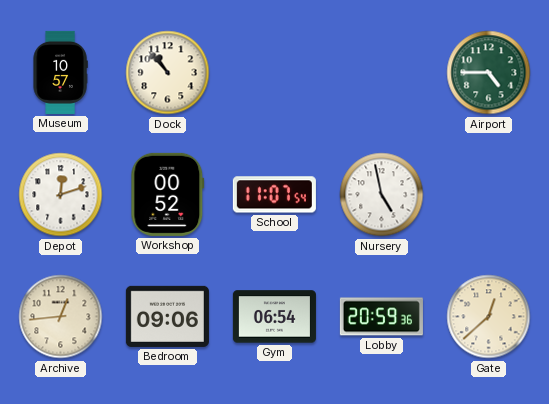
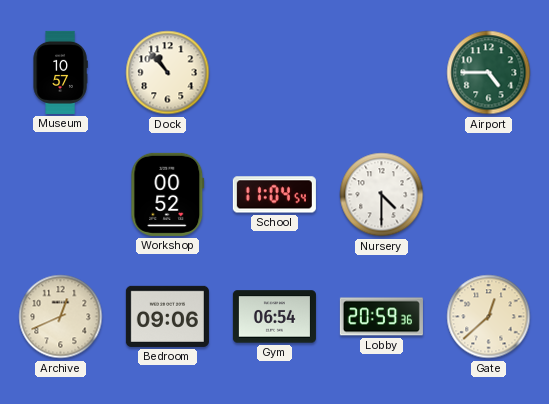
Depot: 12:12 -> none
School: 11:07 -> 11:04
Nursery: 4:58 -> 4:30
Archive: 12:44 -> 12:41
